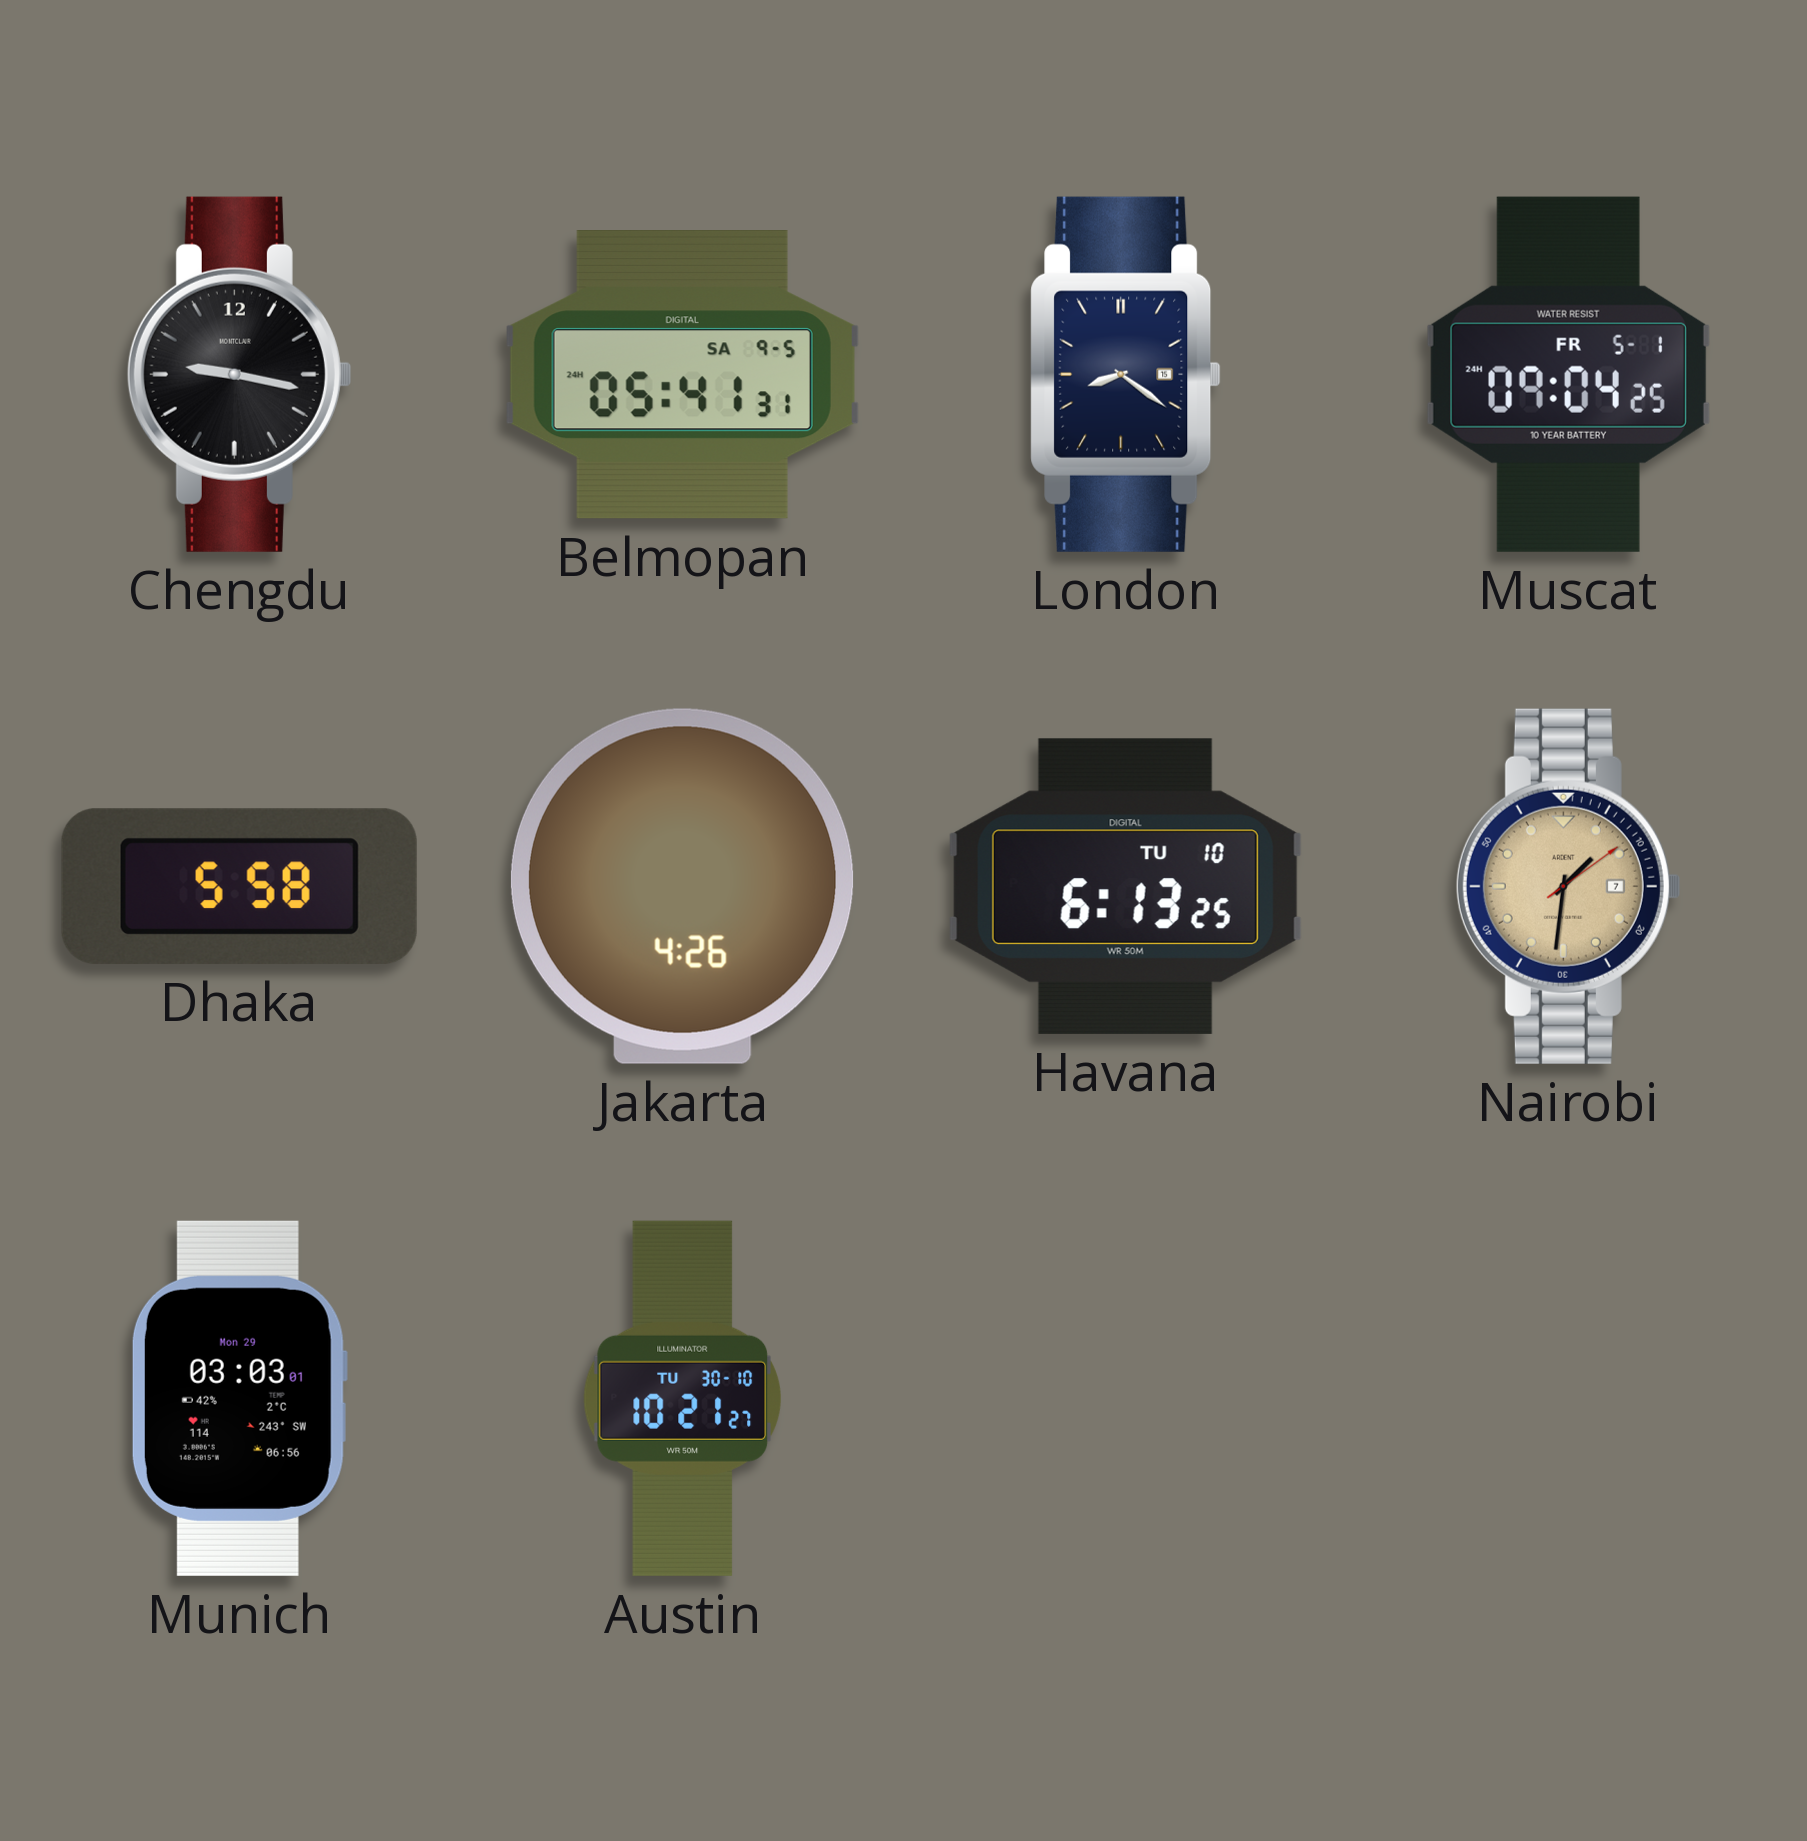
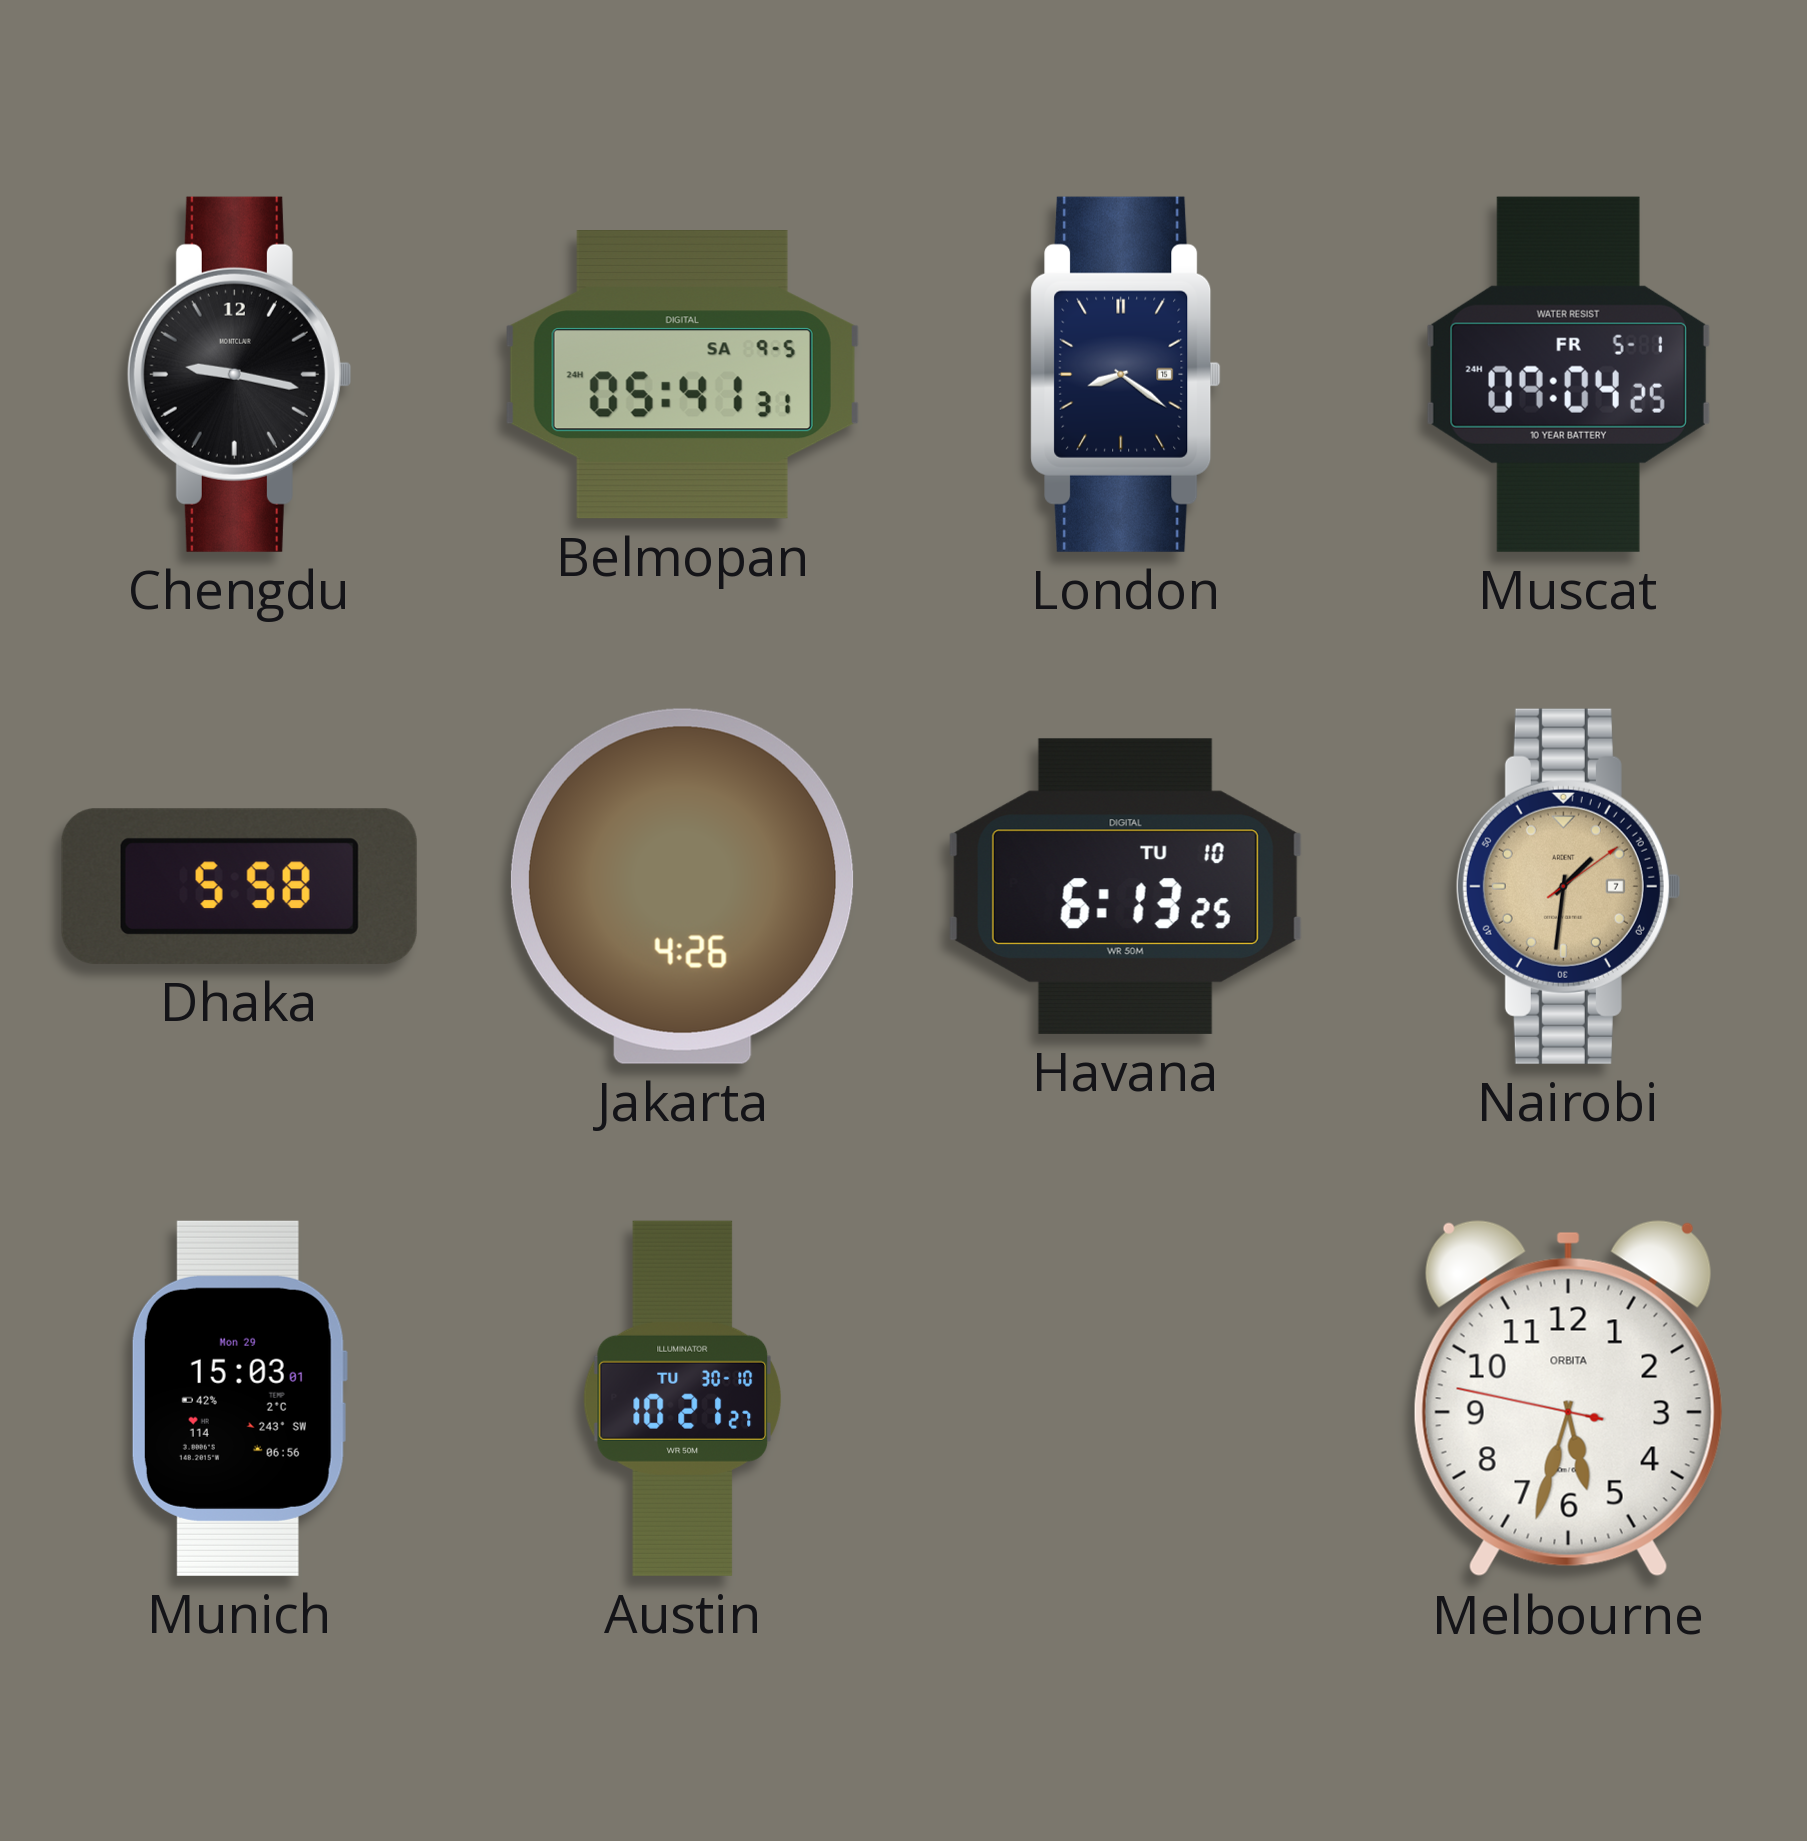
Munich: 03:03 -> 15:03
Melbourne: none -> 5:32
